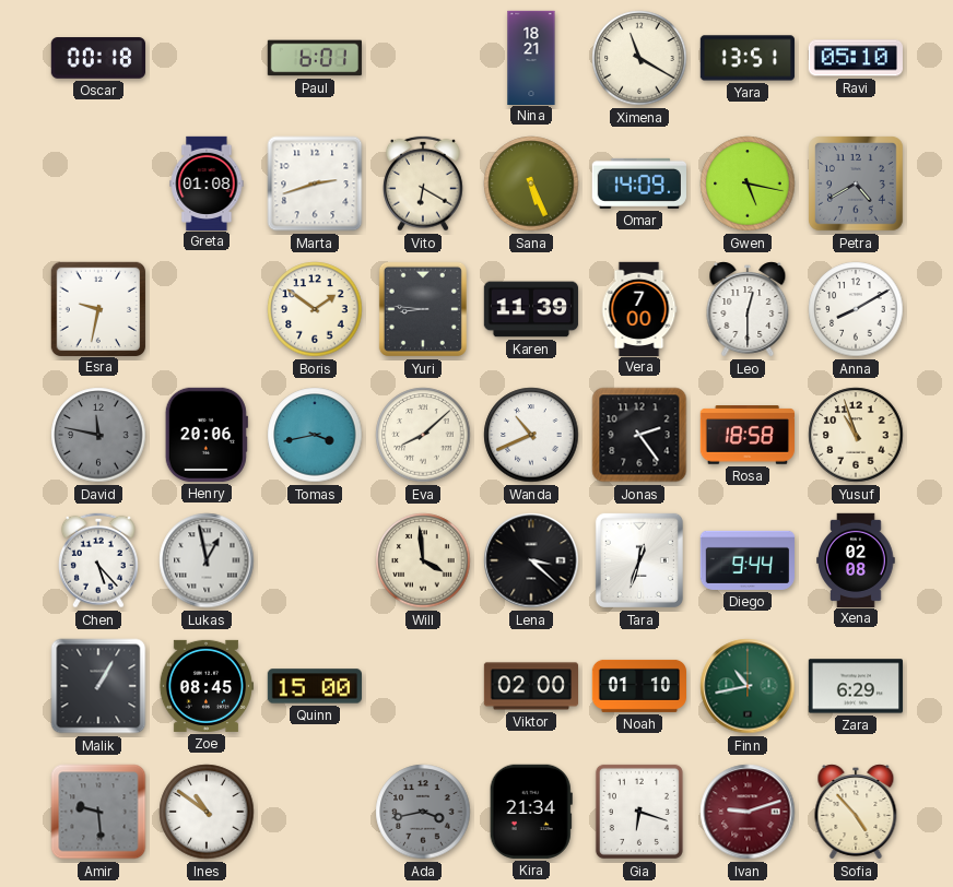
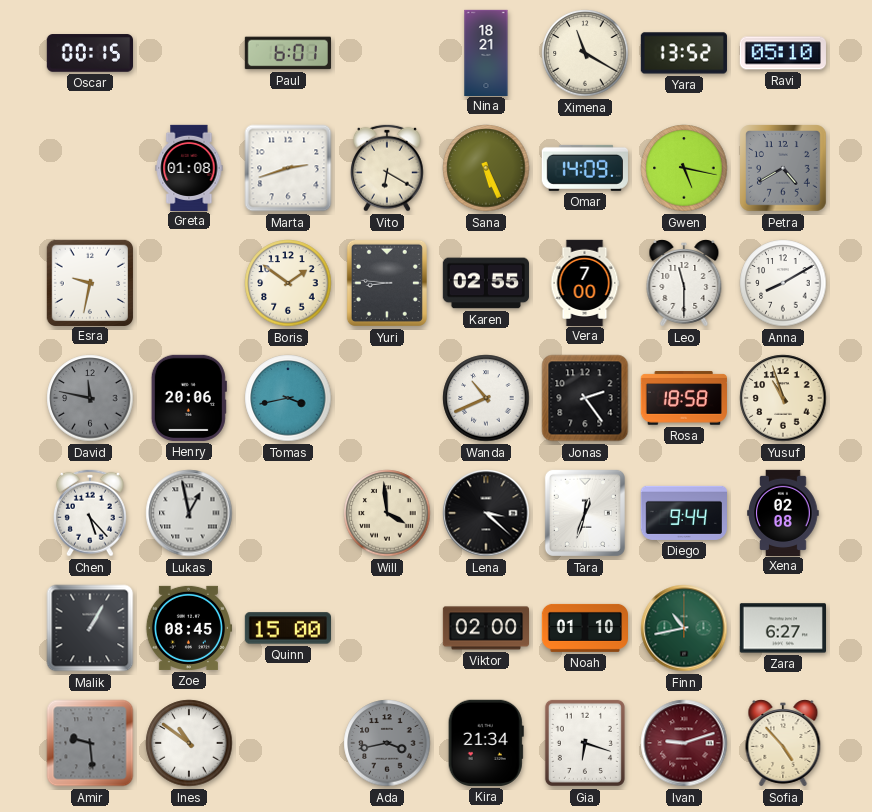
Oscar: 00:18 -> 00:15
Yara: 13:51 -> 13:52
Karen: 11:39 -> 02:55
Leo: 12:30 -> 11:30
Eva: 8:08 -> none
Zara: 6:29 -> 6:27
